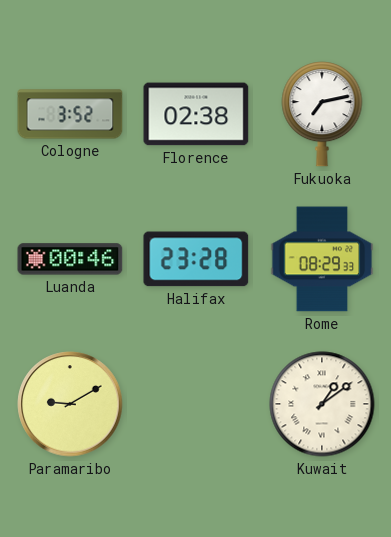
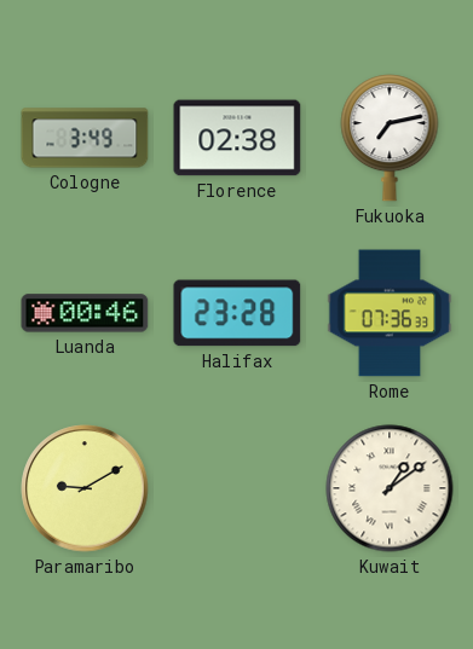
Cologne: 3:52 -> 3:49
Rome: 08:29 -> 07:36
